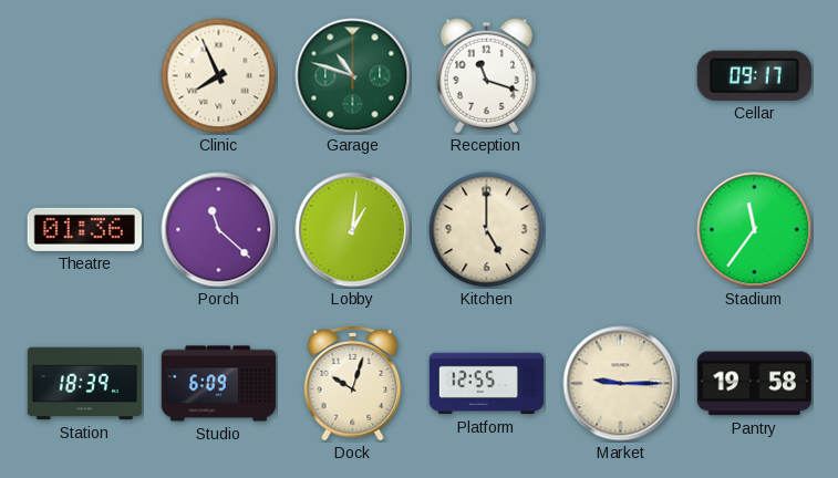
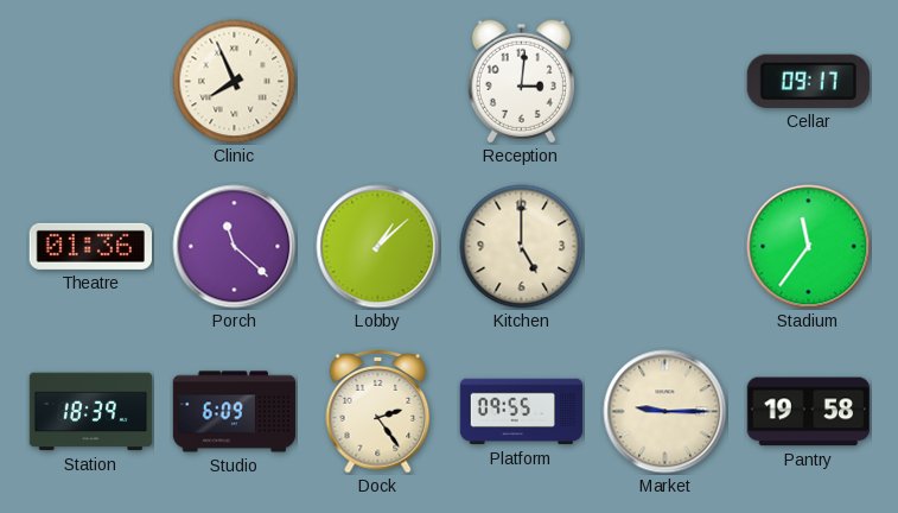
Garage: 10:48 -> none
Reception: 11:18 -> 3:01
Lobby: 1:01 -> 1:08
Dock: 10:03 -> 2:24
Platform: 12:55 -> 09:55
